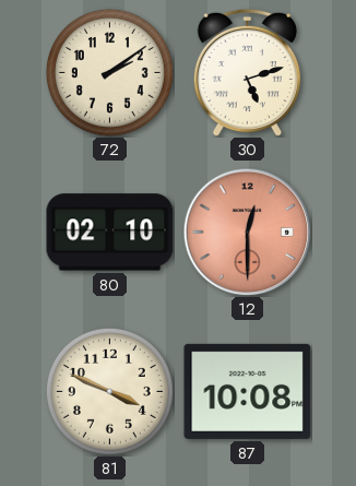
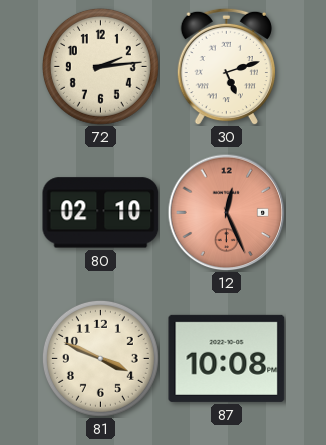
72: 2:09 -> 2:14
12: 12:30 -> 12:26
